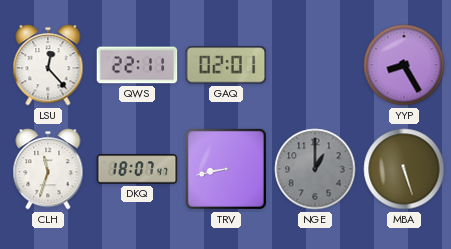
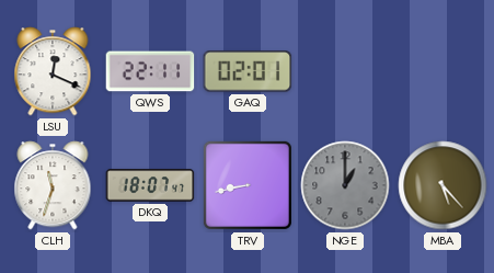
LSU: 12:23 -> 12:19
YYP: 8:25 -> none
MBA: 5:27 -> 5:23
